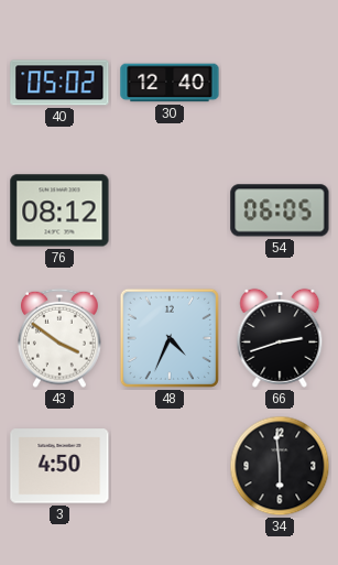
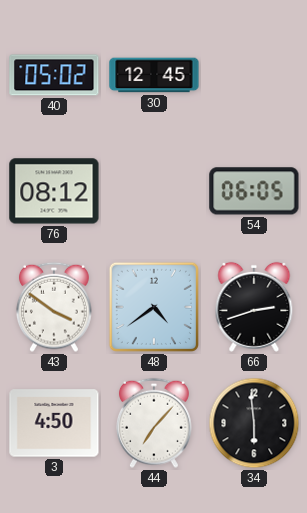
30: 12:40 -> 12:45
48: 4:34 -> 4:39
44: none -> 7:07
